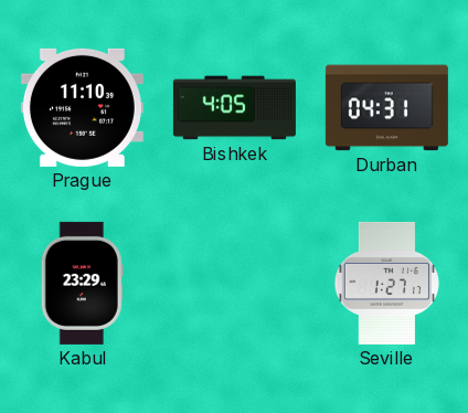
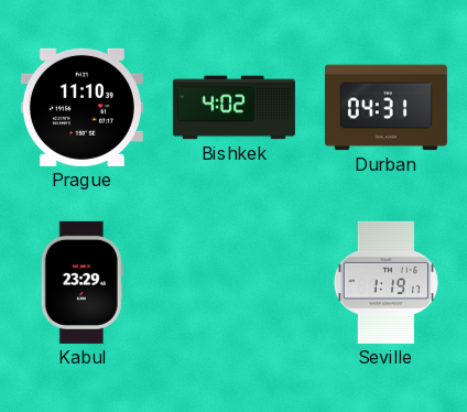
Bishkek: 4:05 -> 4:02
Seville: 1:27 -> 1:19
